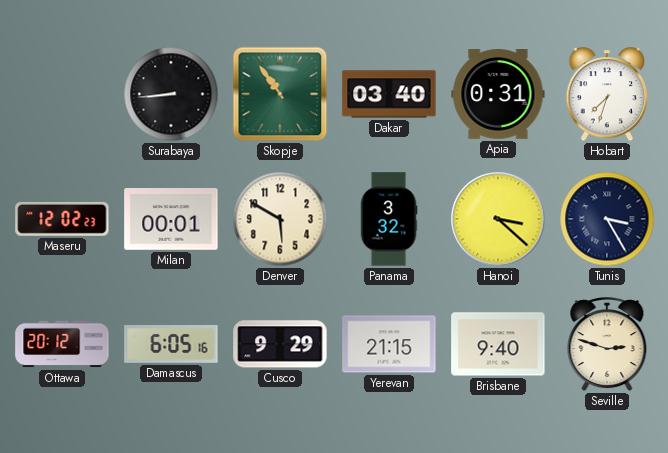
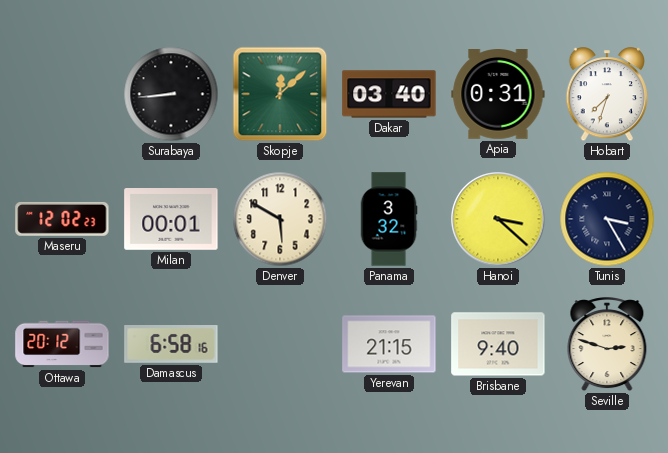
Skopje: 10:54 -> 12:08
Damascus: 6:05 -> 6:58
Cusco: 9:29 -> none
